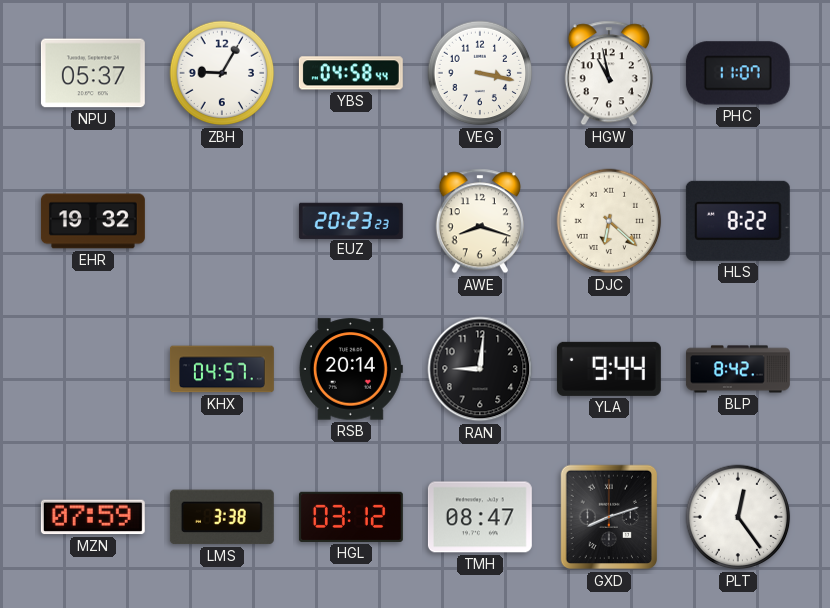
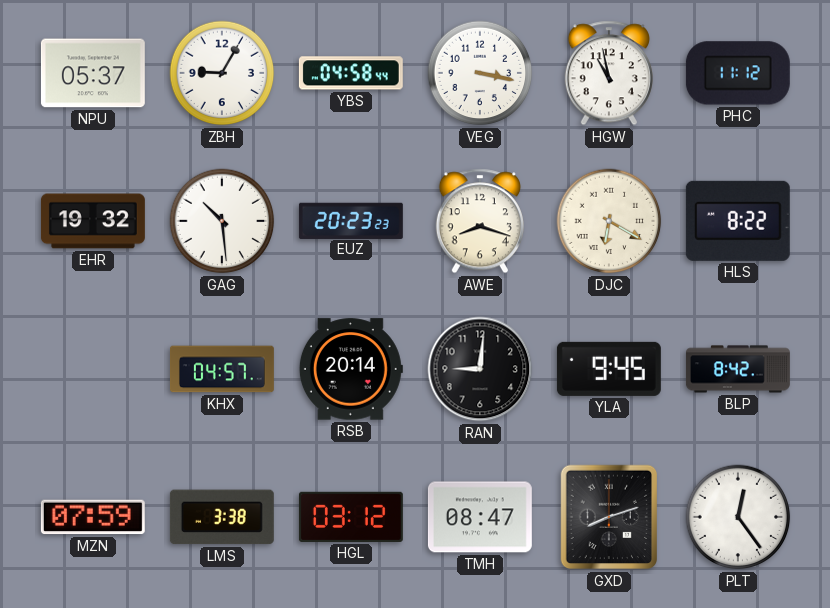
PHC: 11:07 -> 11:12
GAG: none -> 10:29
DJC: 6:22 -> 6:20
YLA: 9:44 -> 9:45
